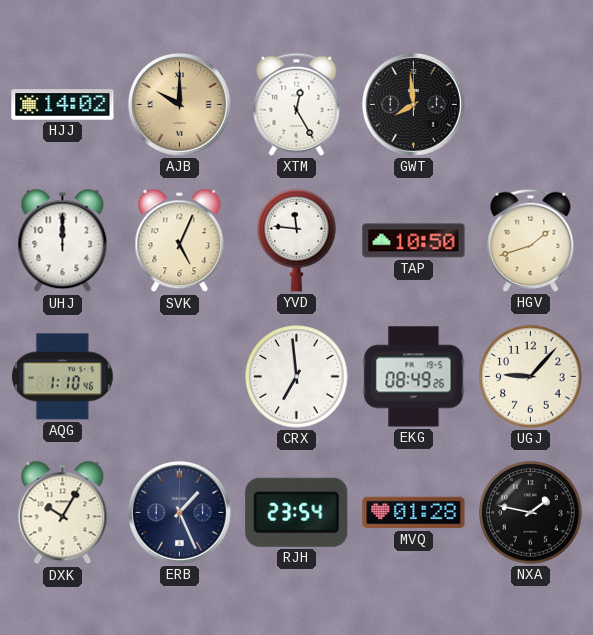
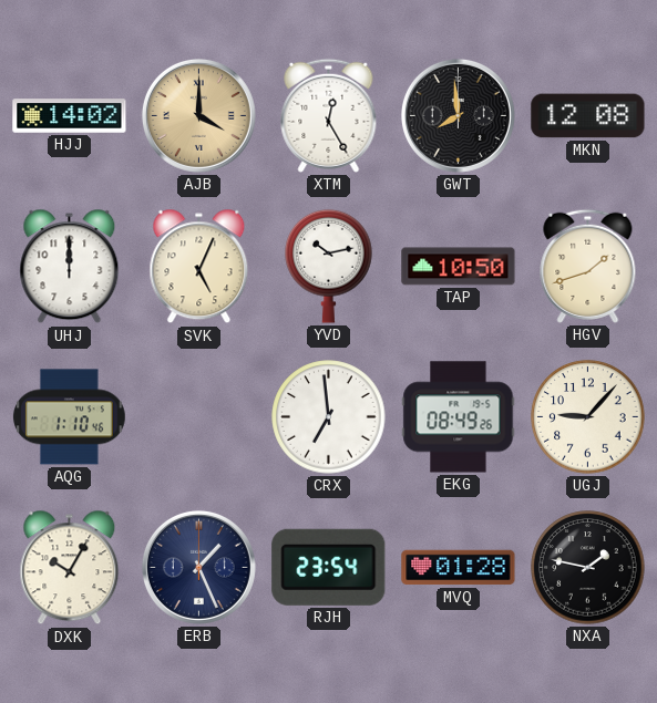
AJB: 10:00 -> 4:00
MKN: none -> 12:08
YVD: 11:46 -> 10:13
